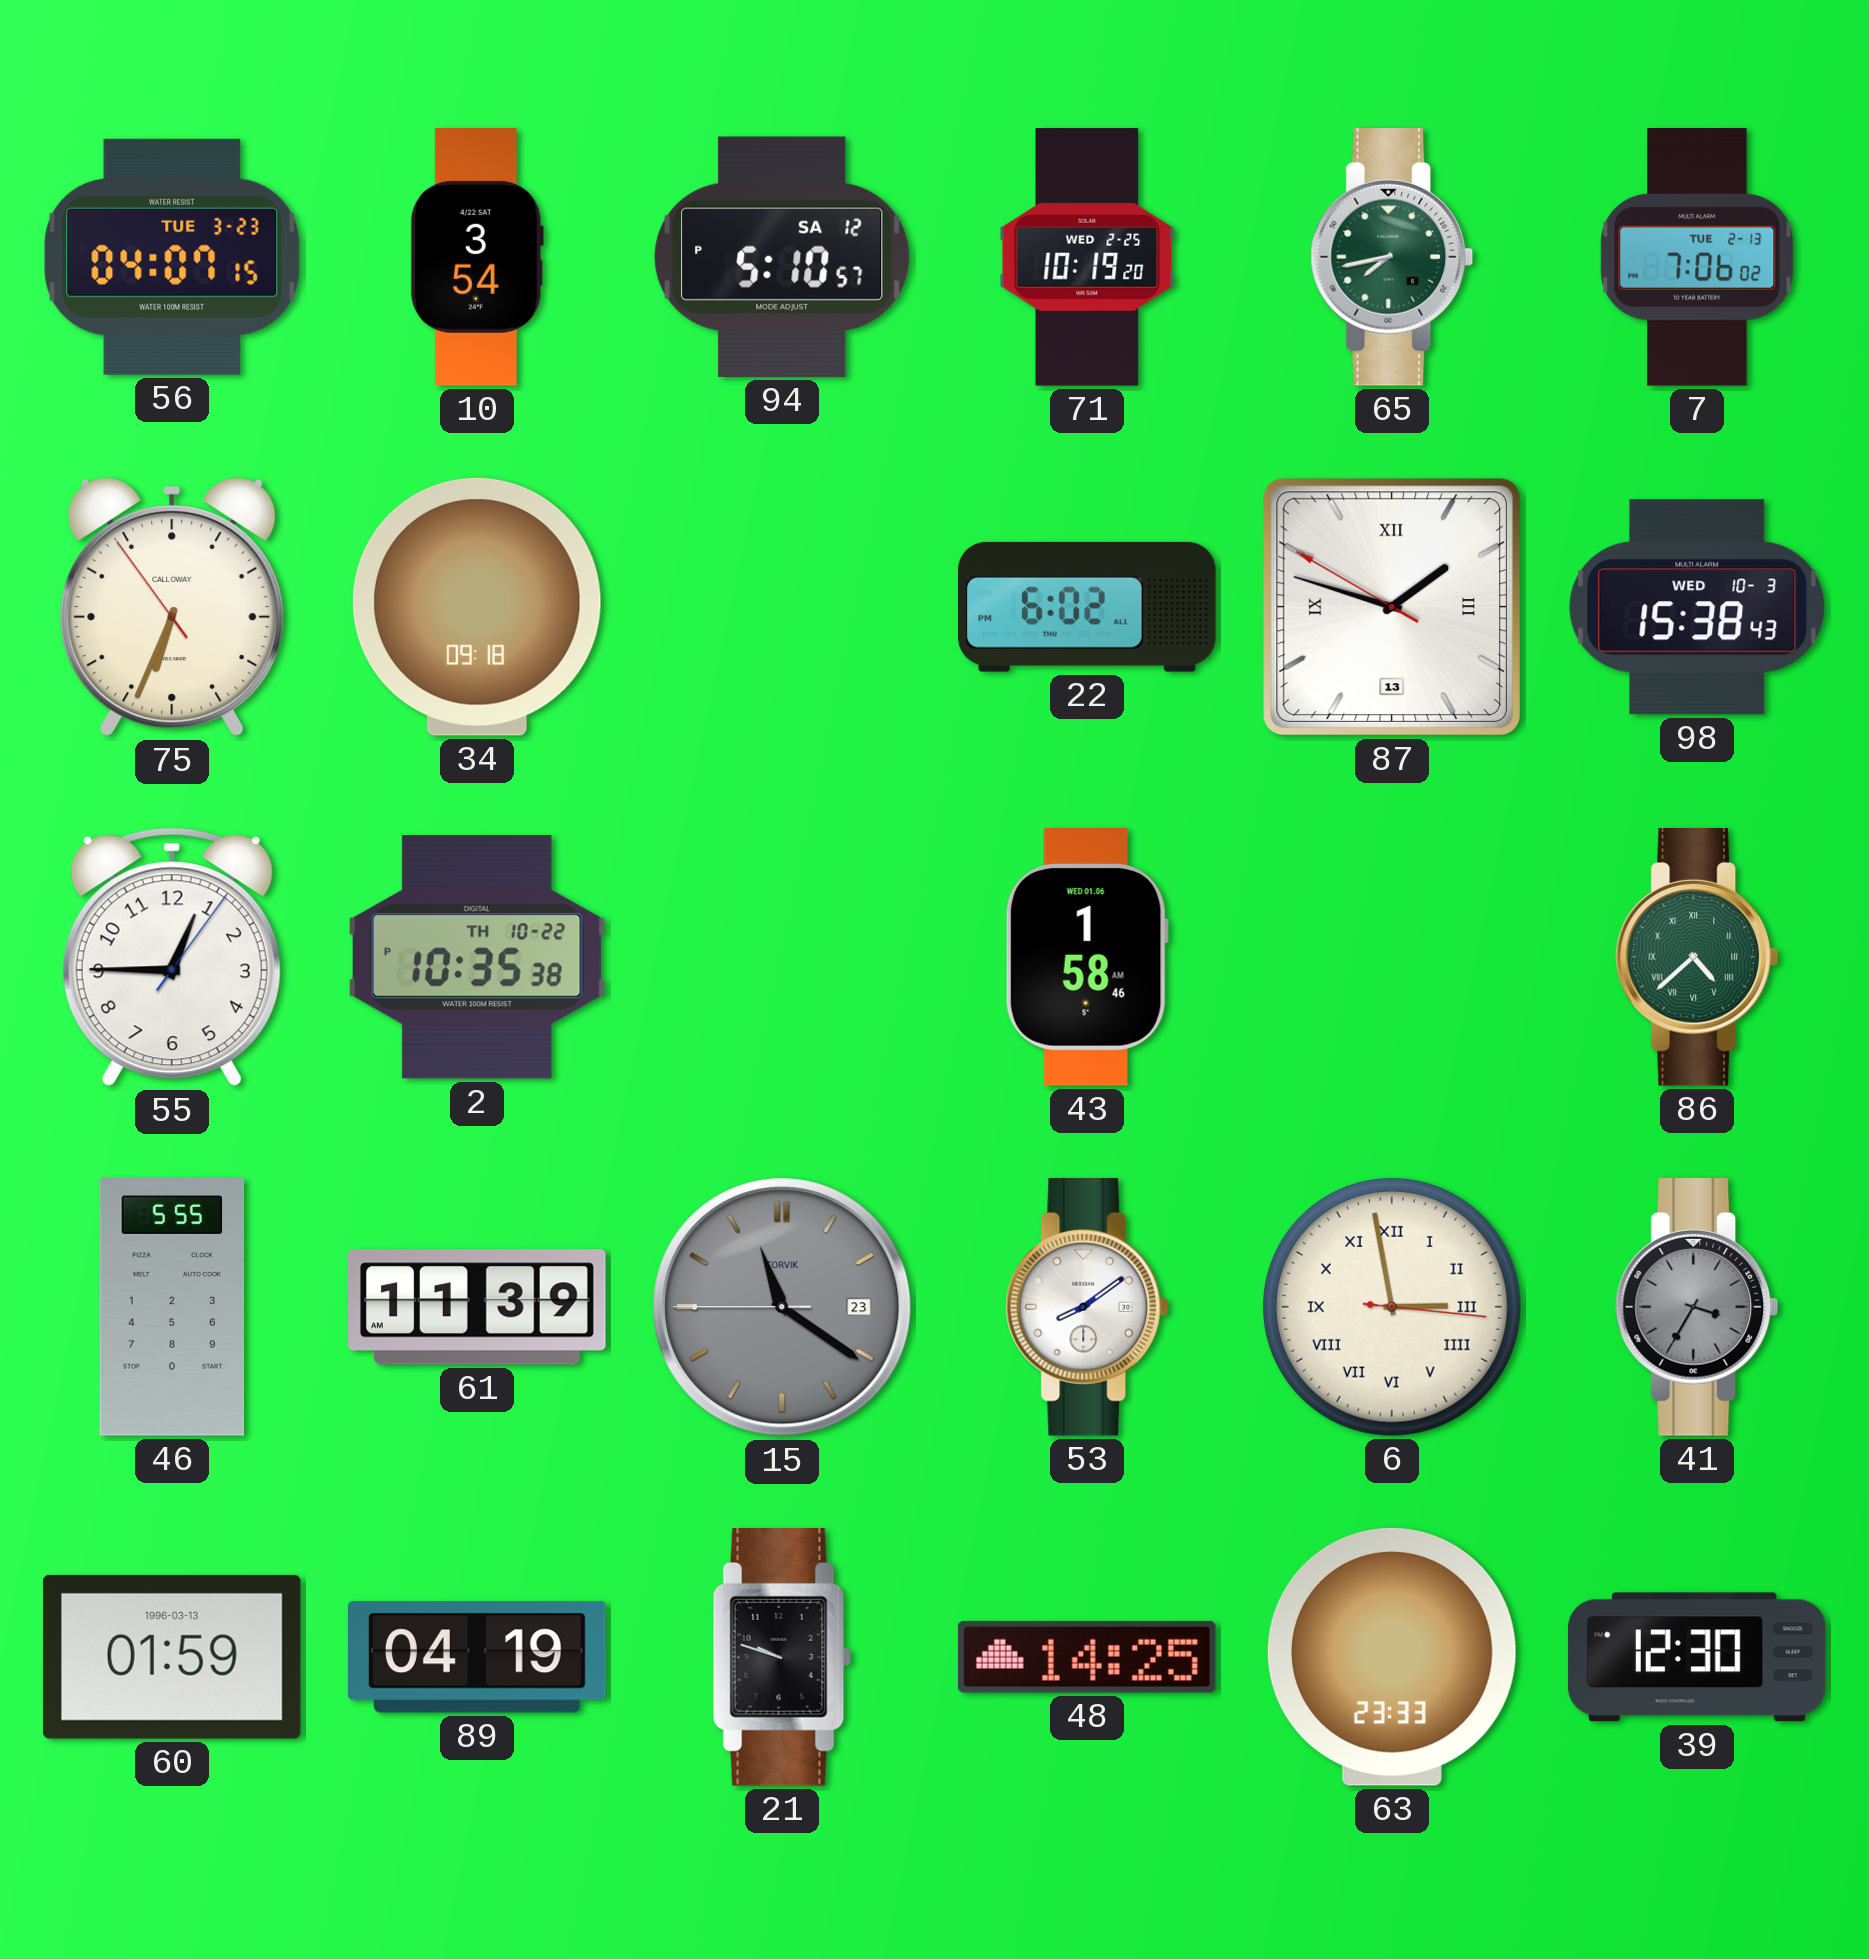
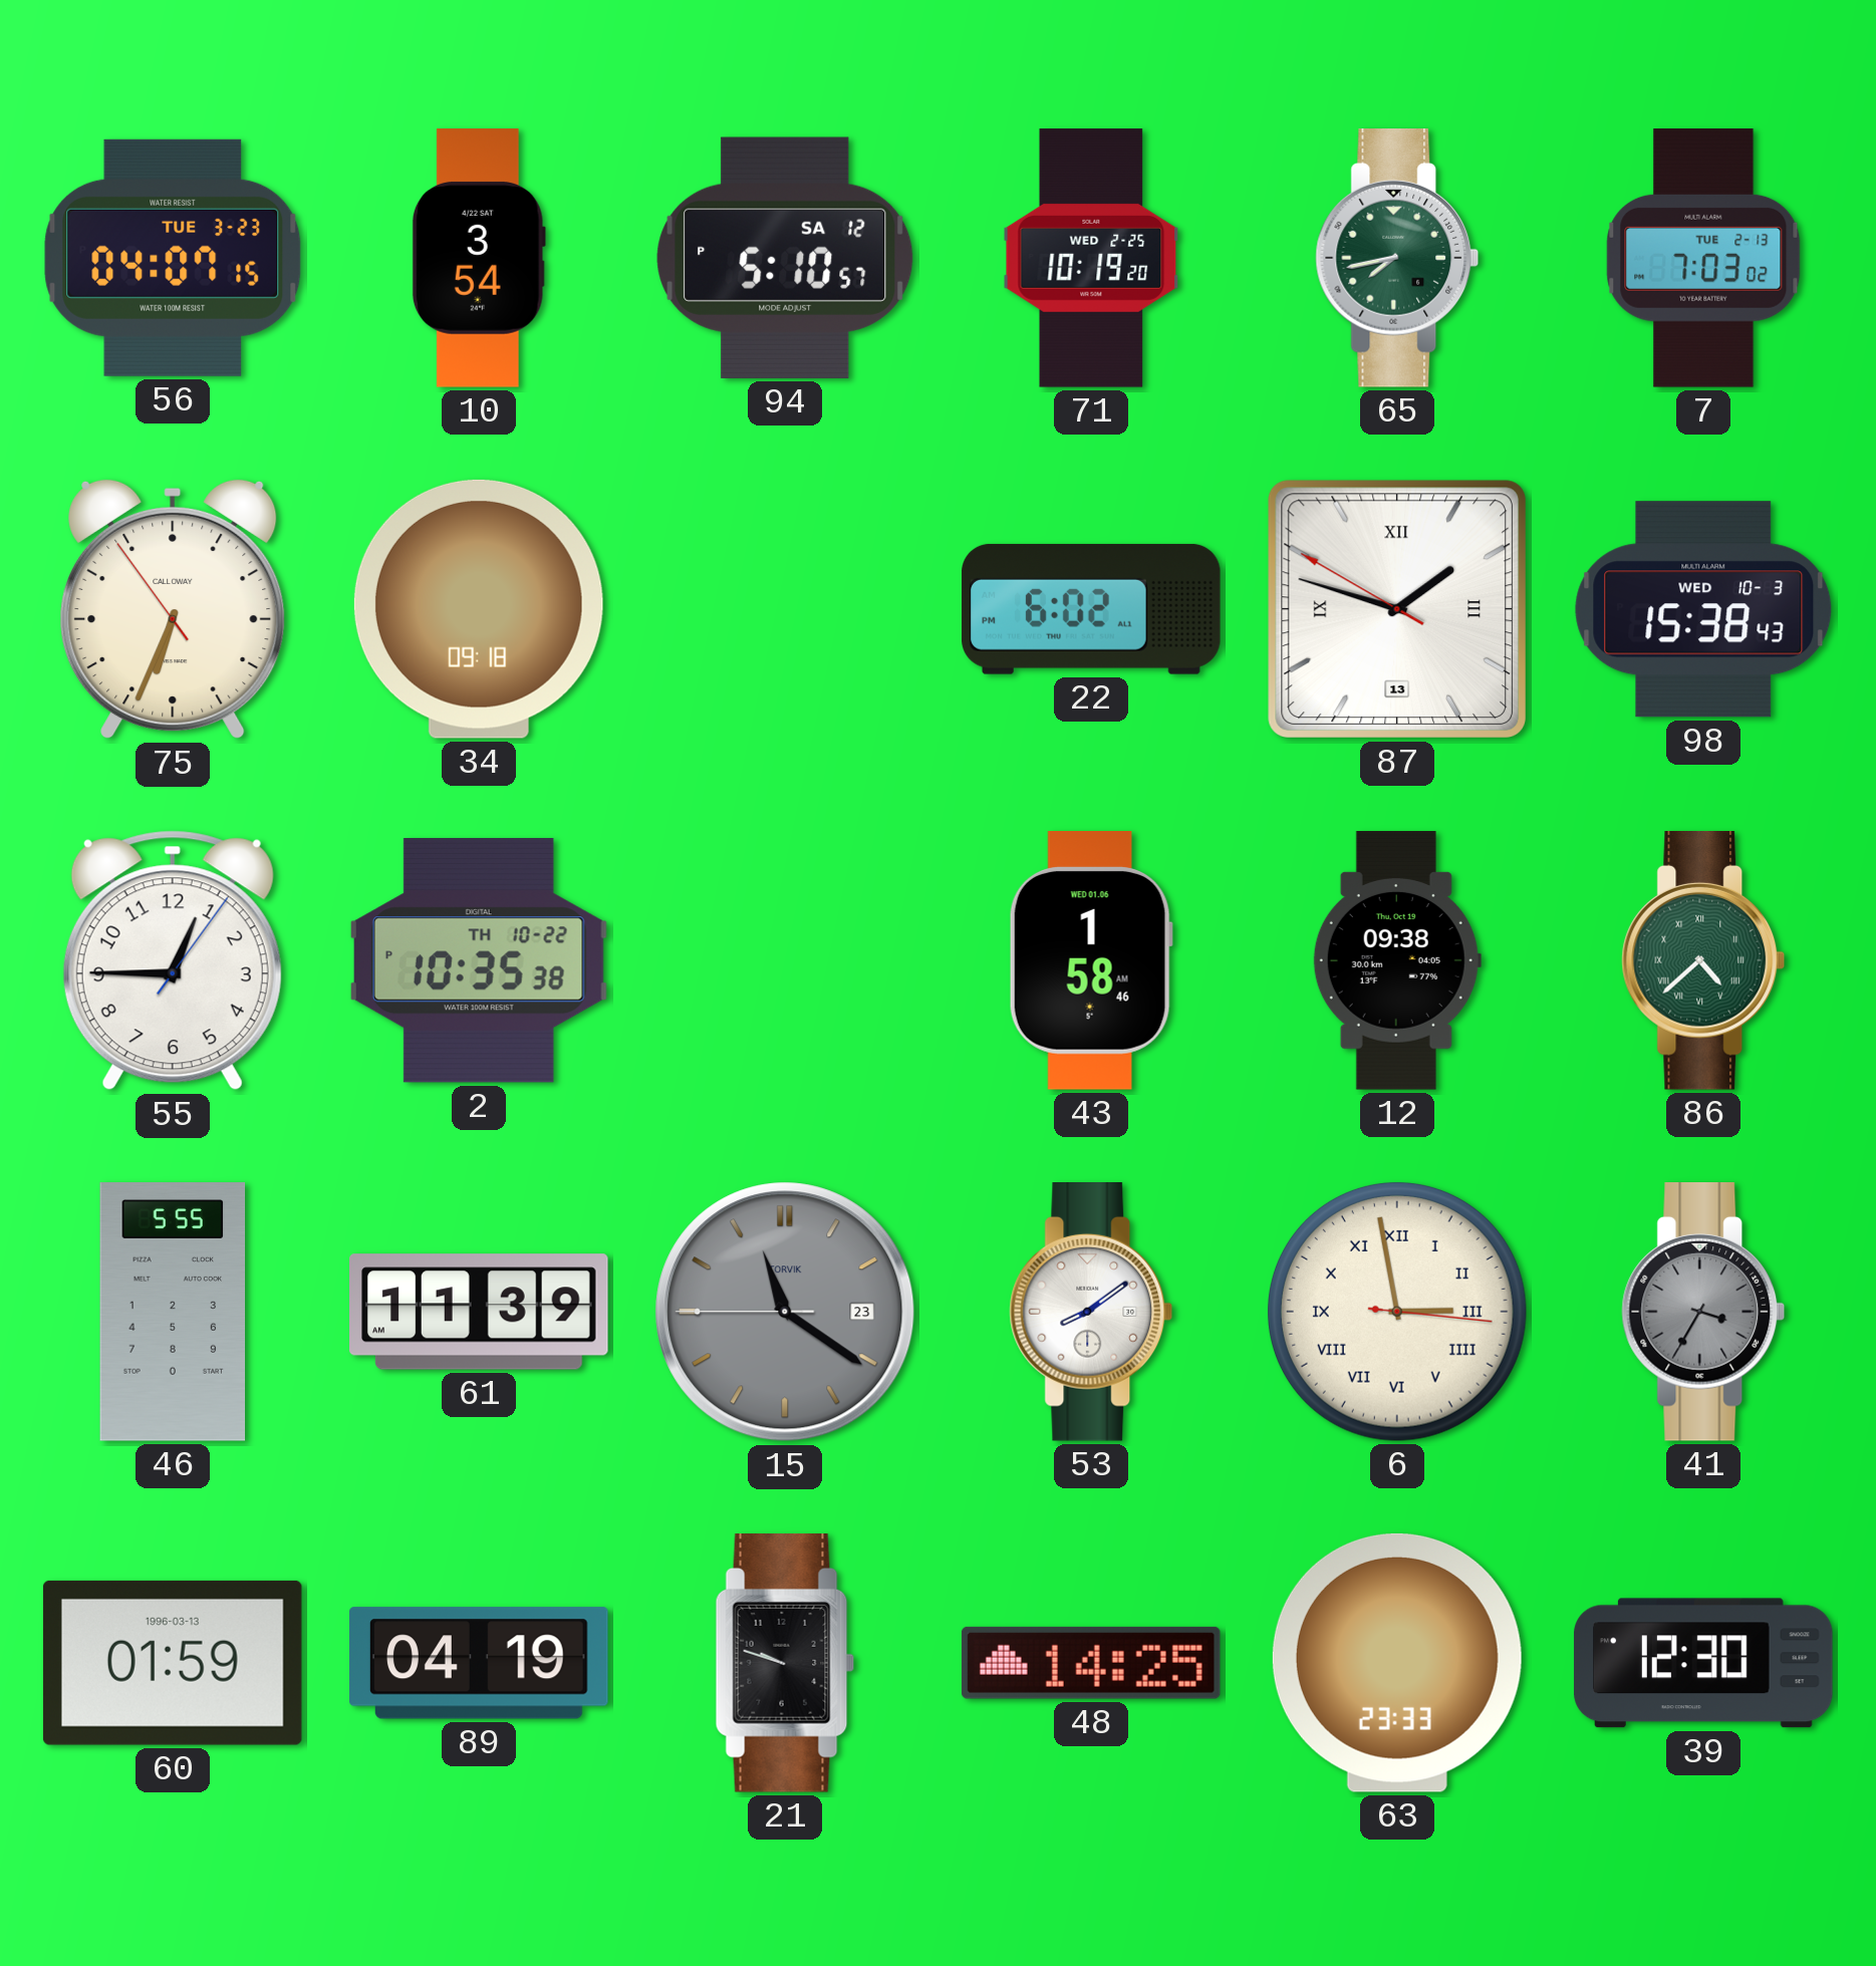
7: 7:06 -> 7:03
12: none -> 09:38
